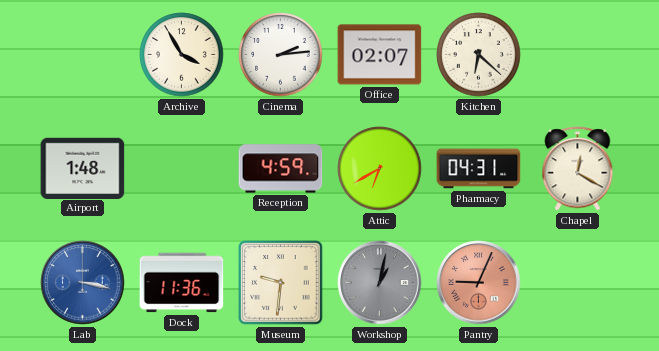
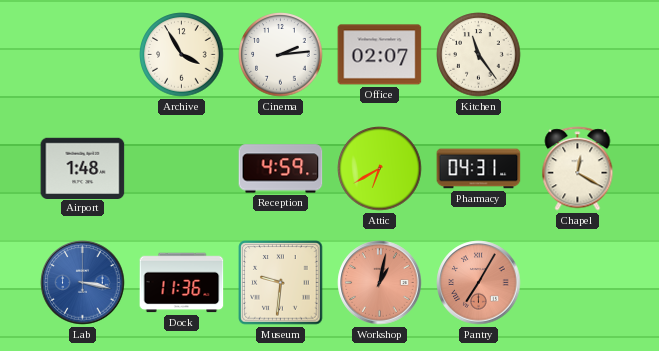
Kitchen: 6:22 -> 11:24
Workshop dial: grey -> salmon
Pantry: 9:04 -> 7:05
